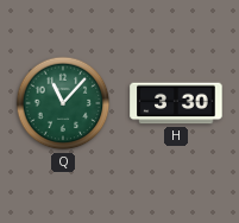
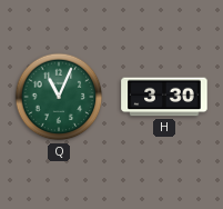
Q: 11:07 -> 11:04
